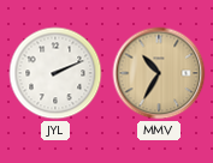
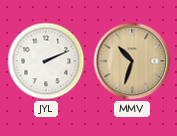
MMV: 10:35 -> 10:33
